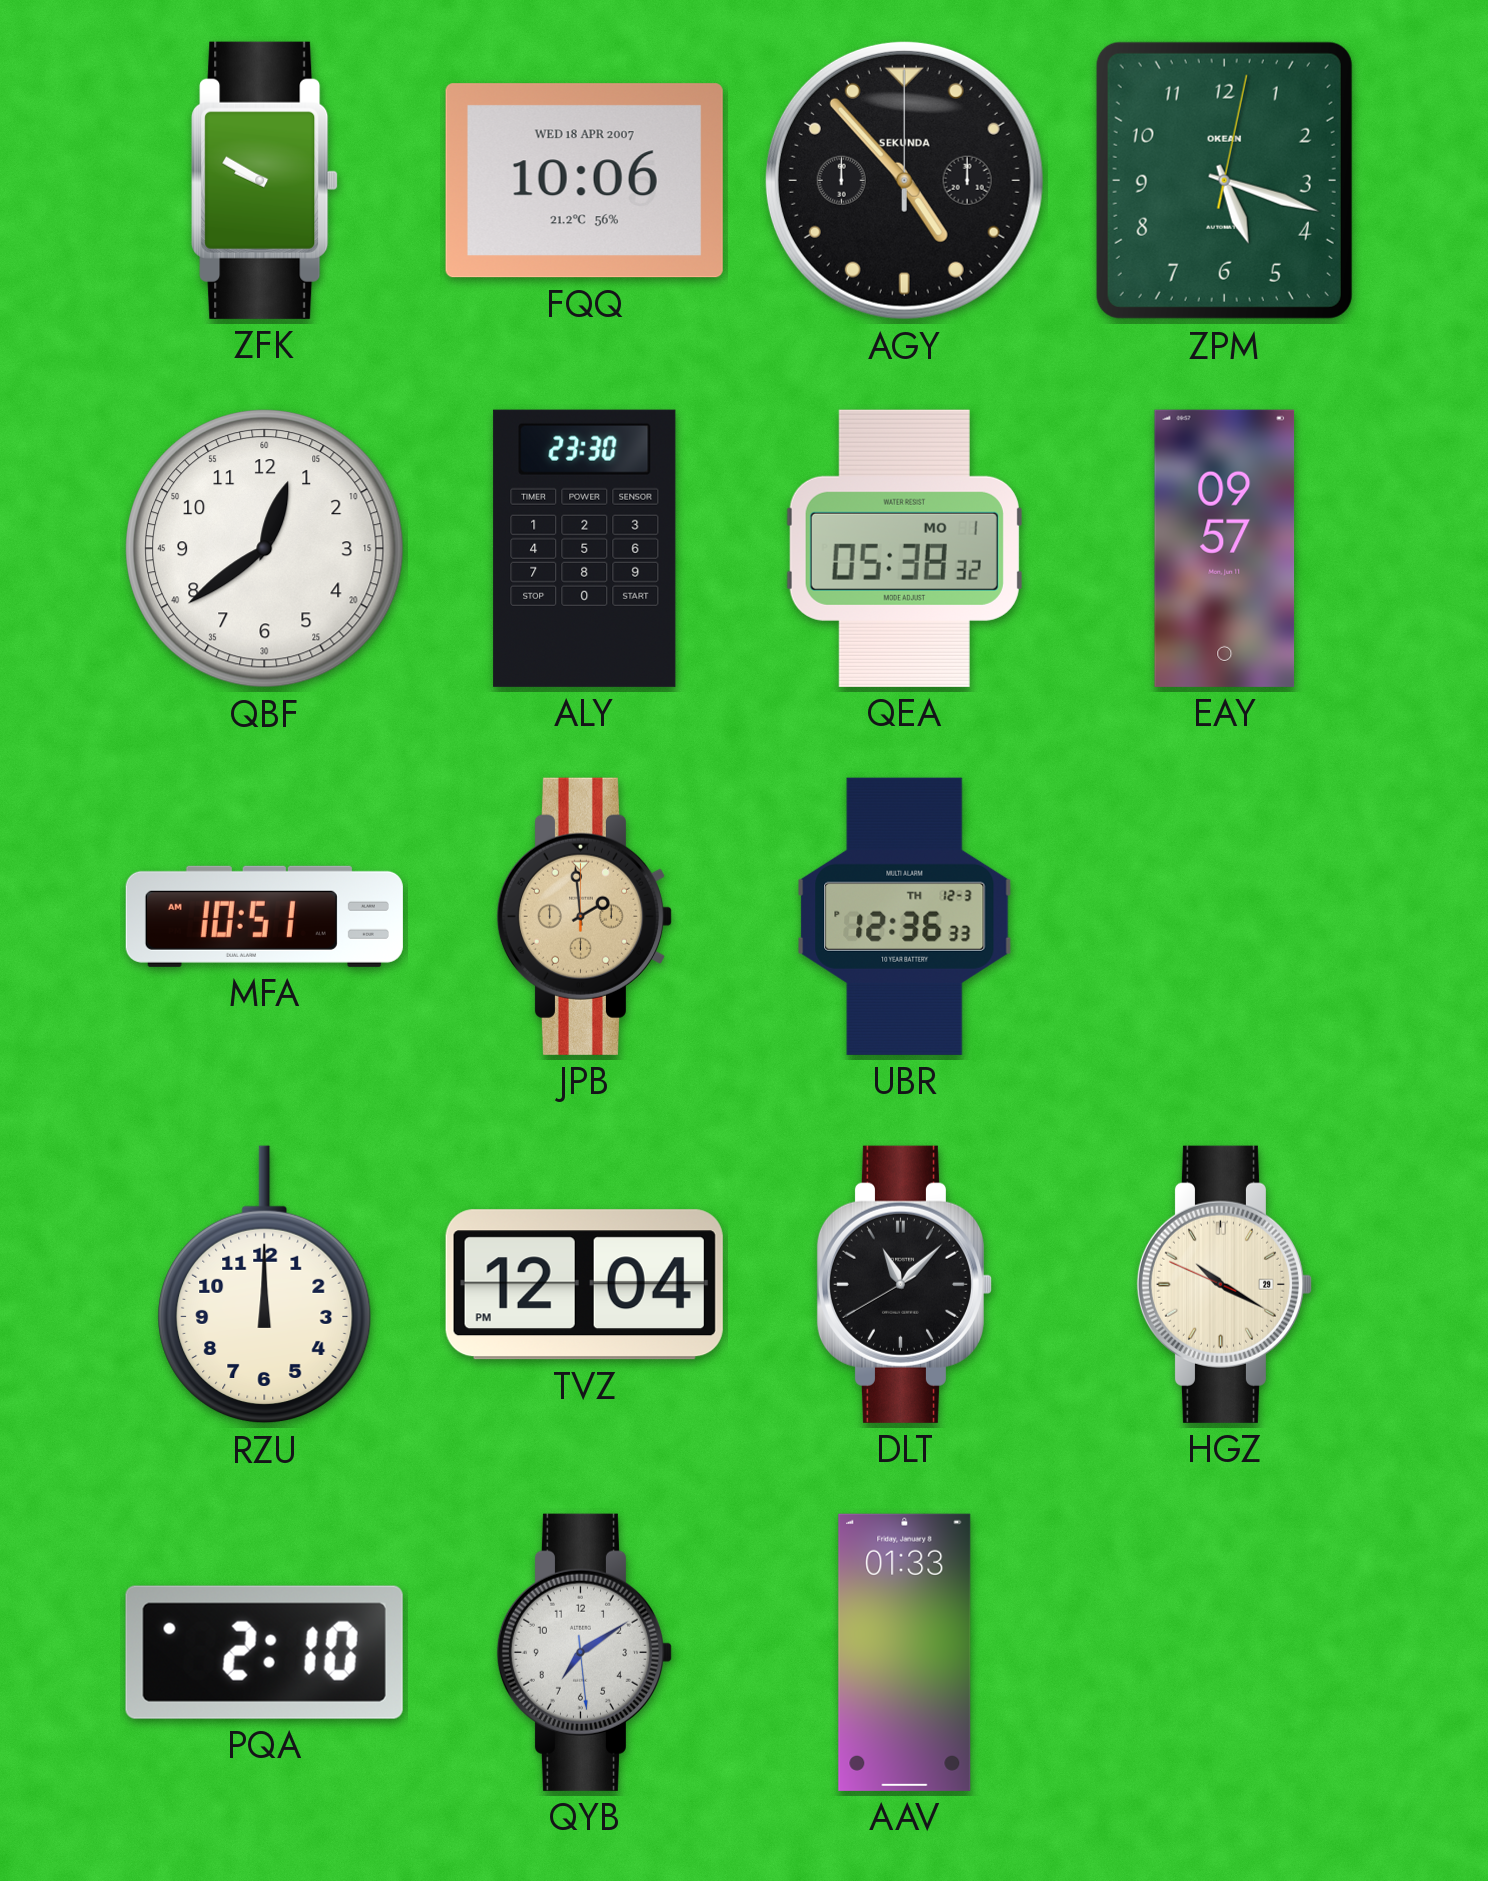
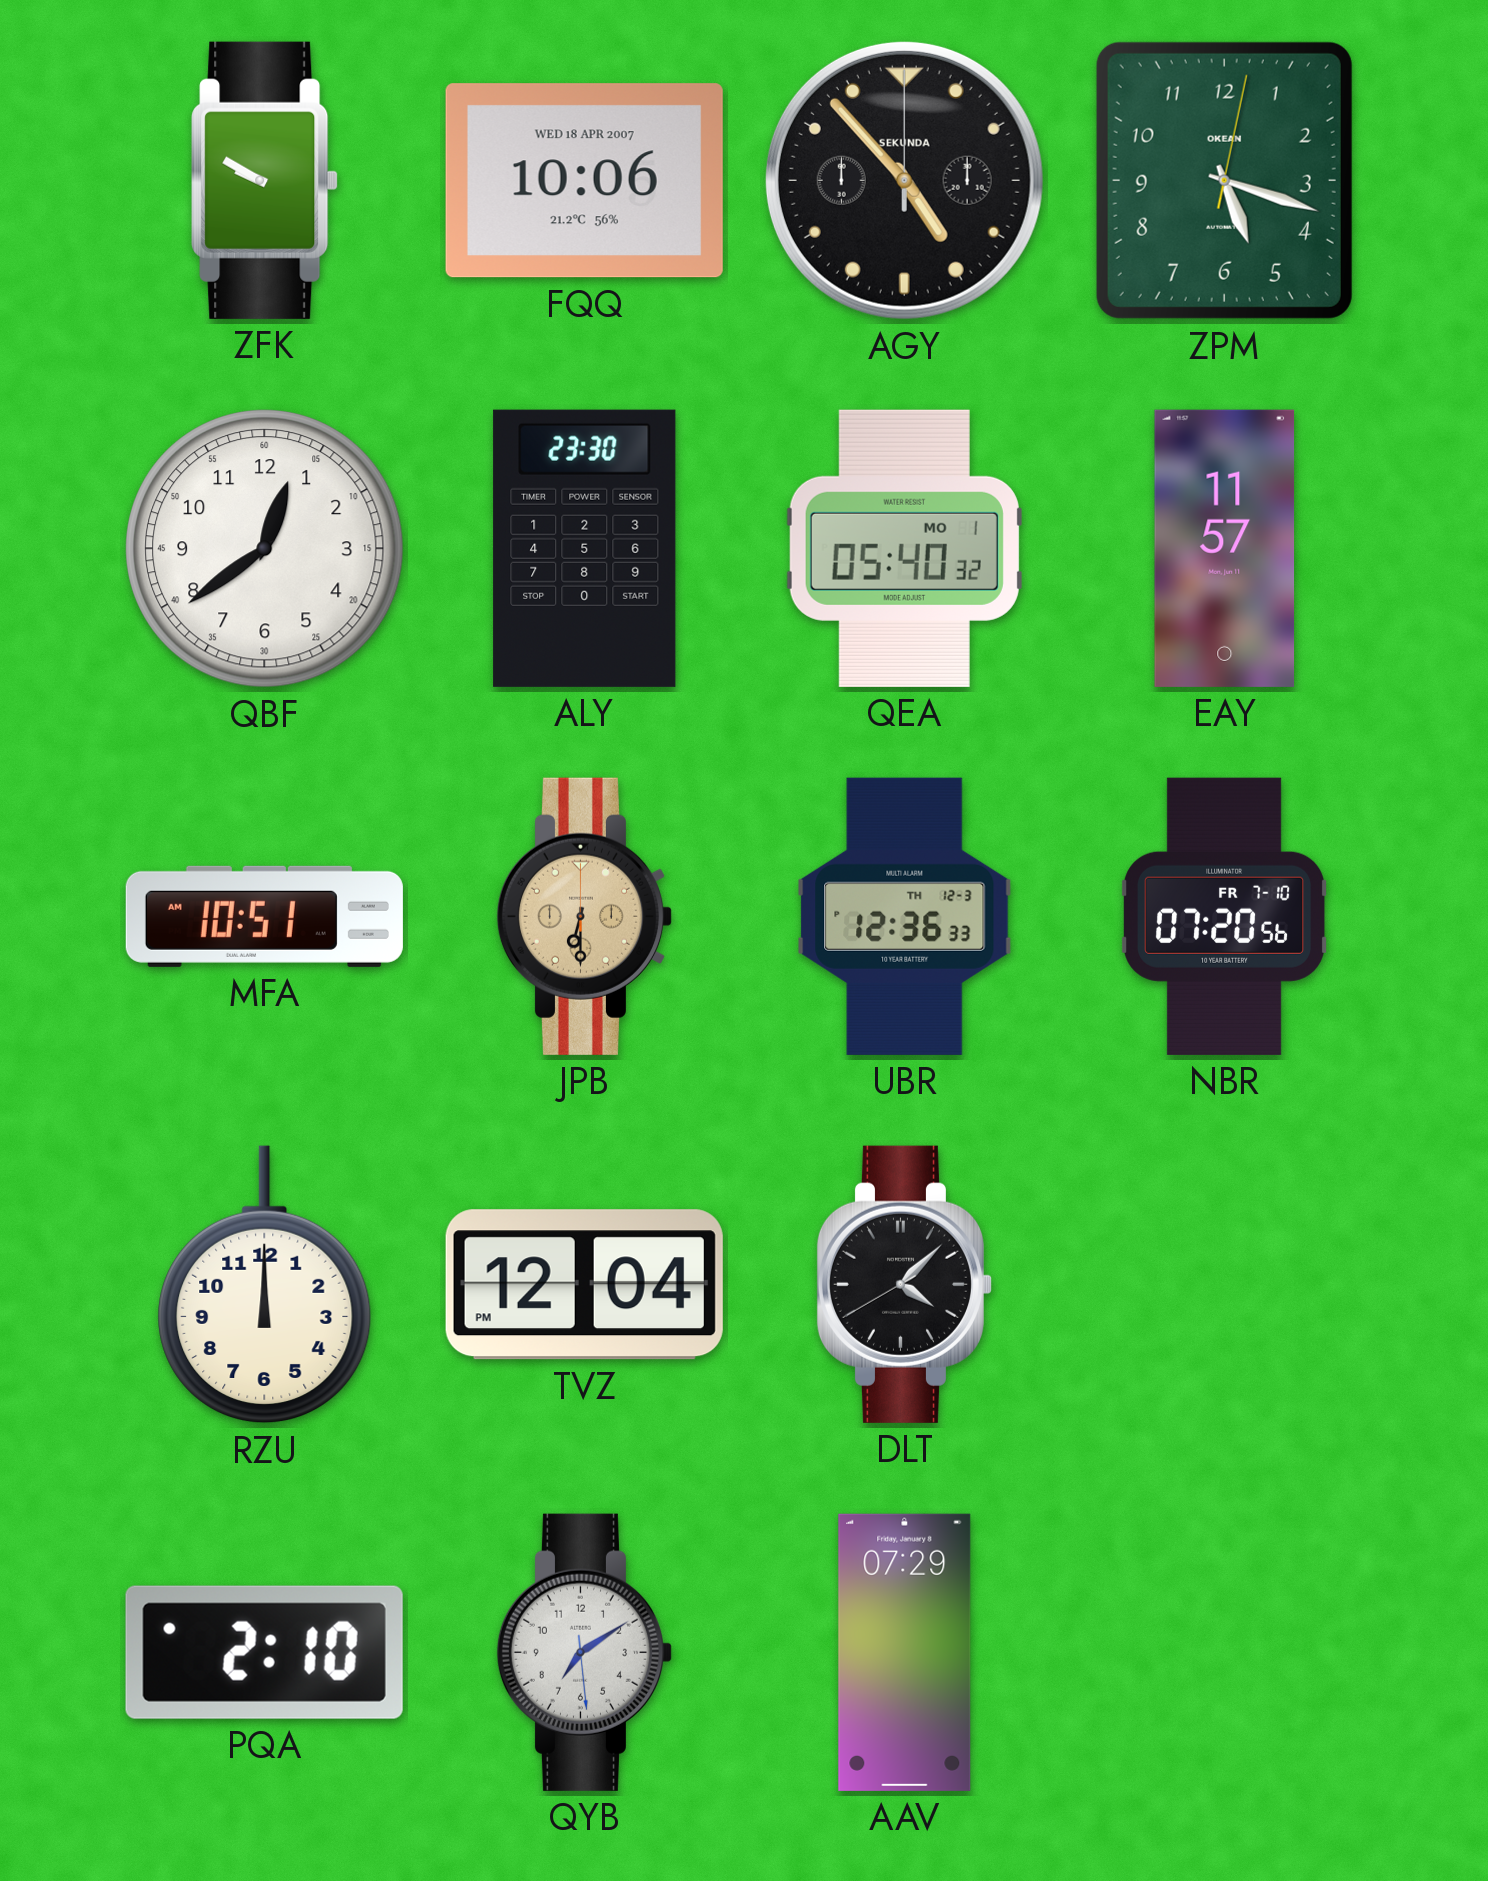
QEA: 05:38 -> 05:40
EAY: 09:57 -> 11:57
JPB: 1:59 -> 6:30
NBR: none -> 07:20
DLT: 11:07 -> 4:07
HGZ: 10:19 -> none
AAV: 01:33 -> 07:29
